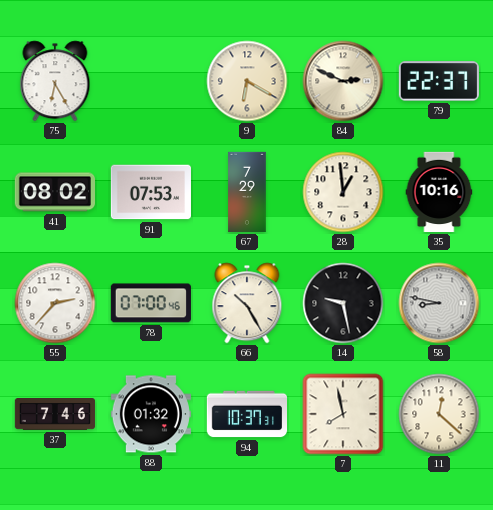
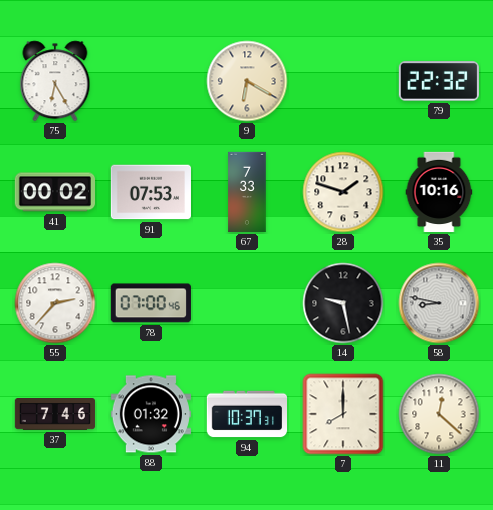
84: 2:49 -> none
79: 22:37 -> 22:32
41: 08:02 -> 00:02
67: 7:29 -> 7:33
28: 12:59 -> 1:48
66: 10:25 -> none
7: 7:58 -> 8:00
